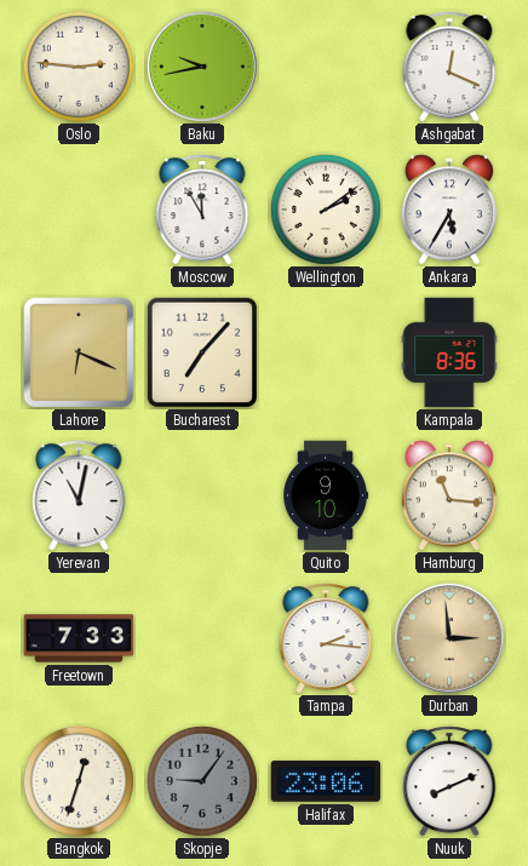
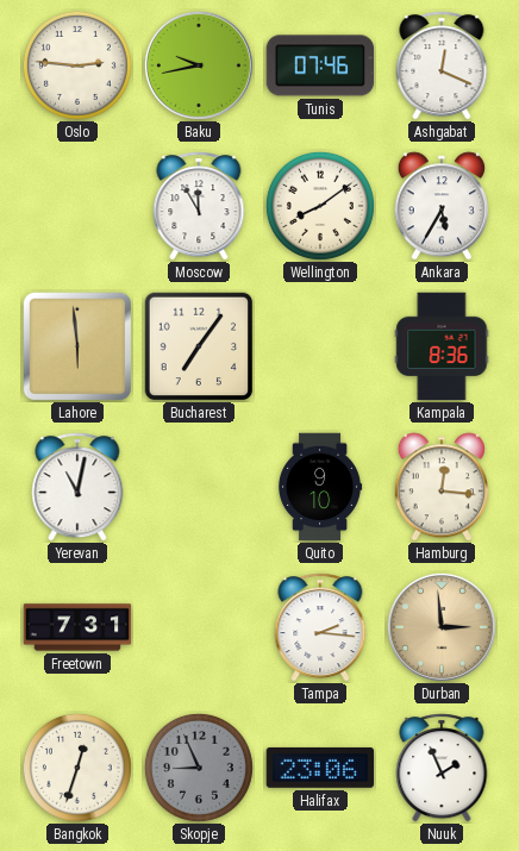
Tunis: none -> 07:46
Wellington: 2:09 -> 8:09
Lahore: 6:19 -> 5:59
Bucharest: 7:07 -> 7:06
Hamburg: 11:16 -> 12:16
Freetown: 7:33 -> 7:31
Skopje: 9:06 -> 8:56
Nuuk: 8:11 -> 1:56
